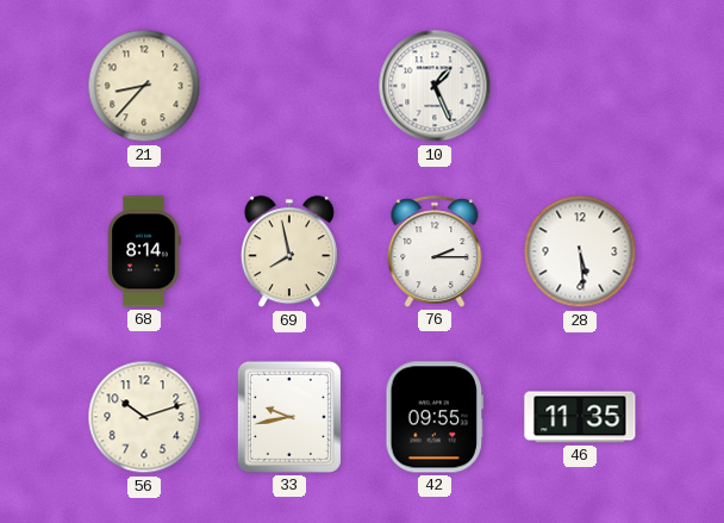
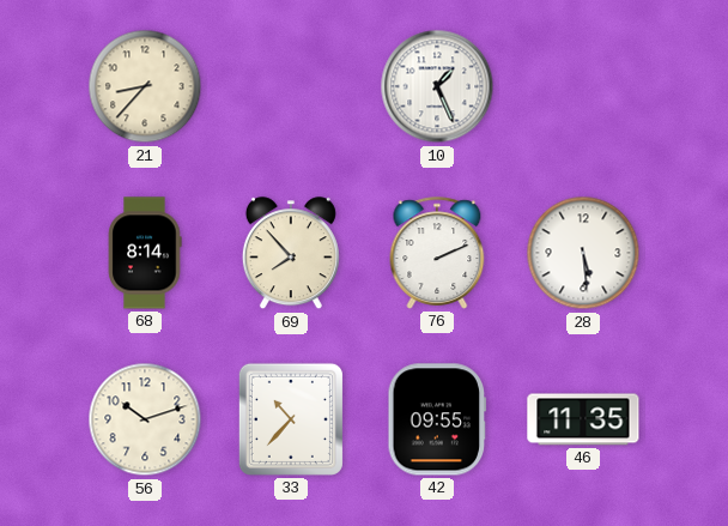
69: 7:58 -> 7:53
76: 2:15 -> 2:11
33: 9:43 -> 10:37
